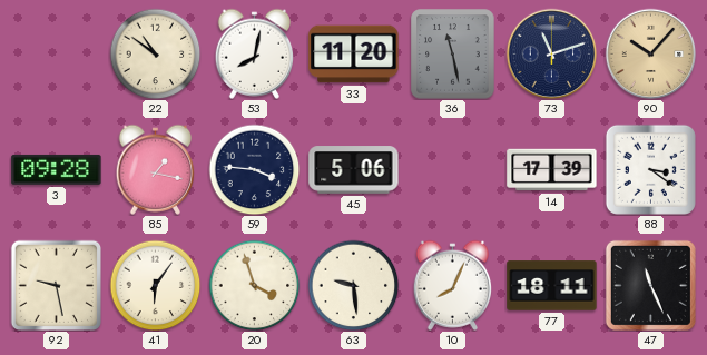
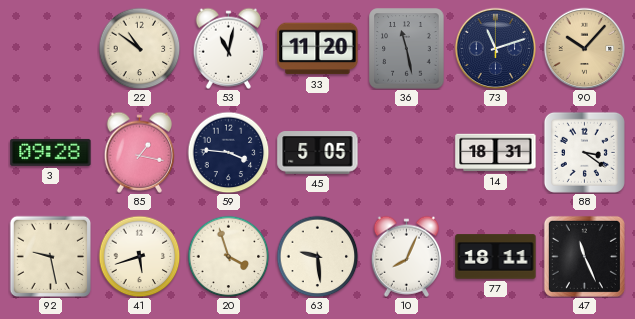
53: 8:02 -> 11:02
45: 5:06 -> 5:05
14: 17:39 -> 18:31
41: 6:06 -> 5:42
